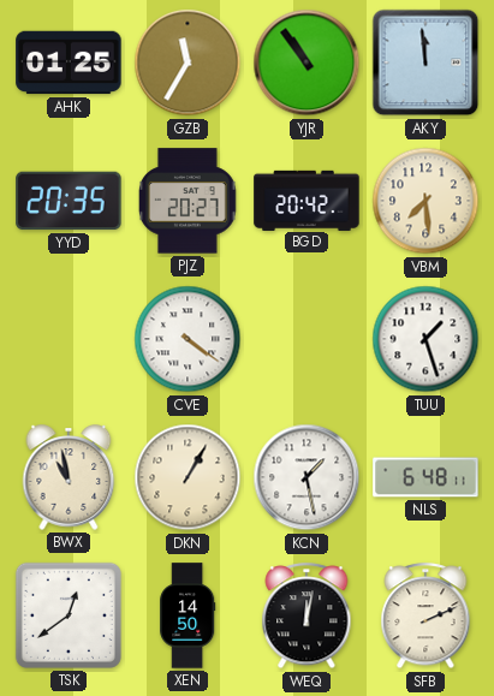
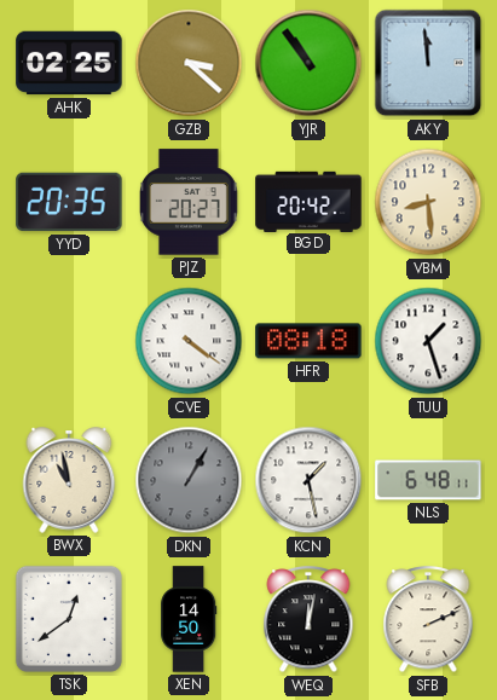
AHK: 01:25 -> 02:25
GZB: 11:35 -> 3:22
VBM: 7:29 -> 8:29
HFR: none -> 08:18
DKN dial: cream -> grey
